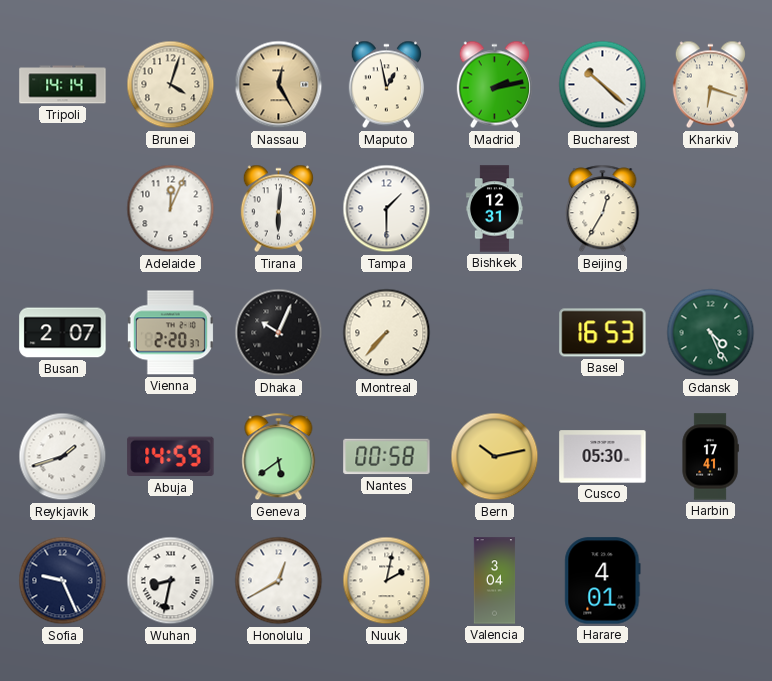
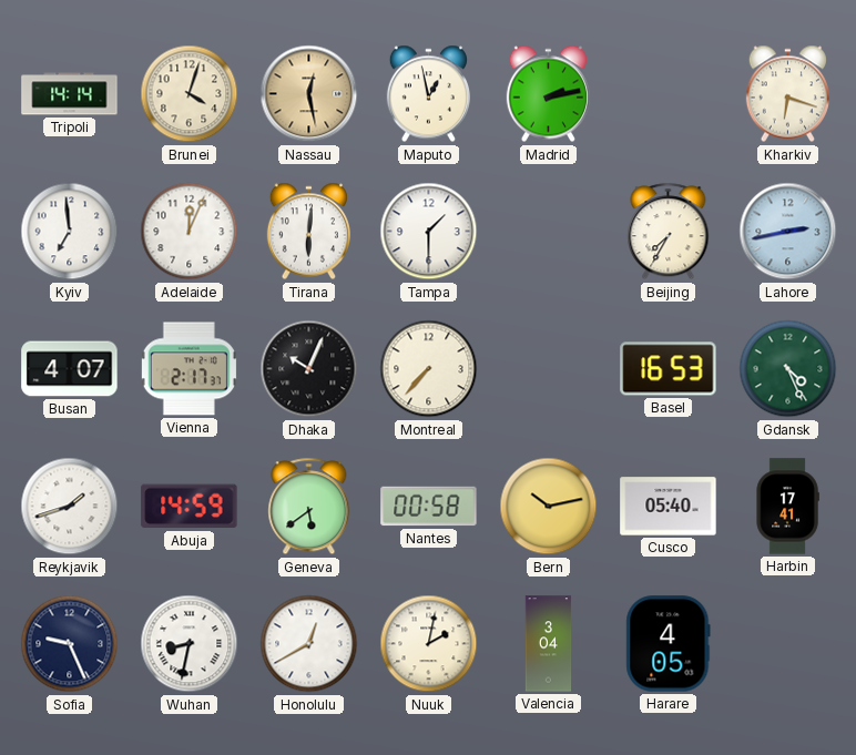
Nassau: 12:25 -> 12:28
Bucharest: 10:22 -> none
Kyiv: none -> 6:59
Bishkek: 12:31 -> none
Beijing: 12:35 -> 7:35
Lahore: none -> 2:43
Busan: 2:07 -> 4:07
Vienna: 2:20 -> 2:17
Cusco: 05:30 -> 05:40
Harare: 4:01 -> 4:05
